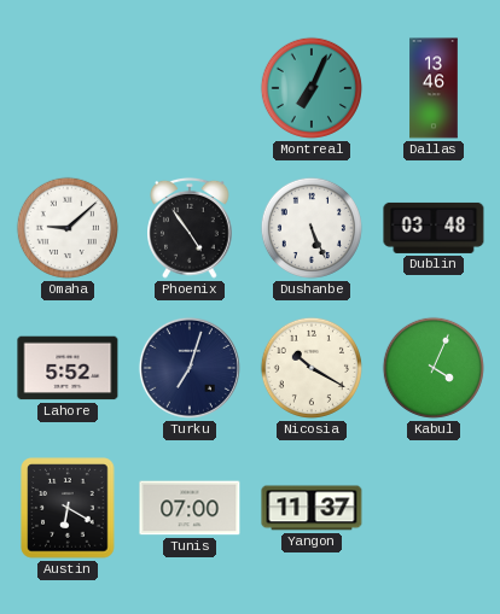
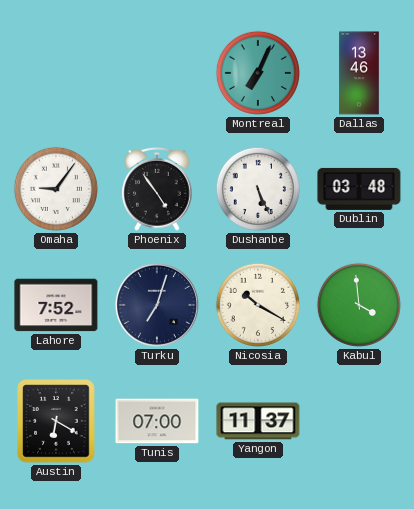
Omaha: 9:08 -> 9:06
Lahore: 5:52 -> 7:52
Kabul: 4:04 -> 3:59
